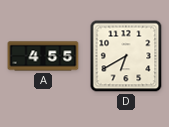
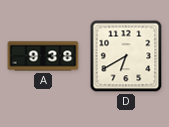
A: 4:55 -> 9:38
